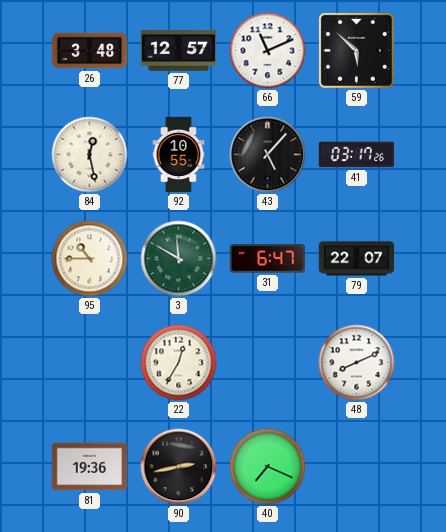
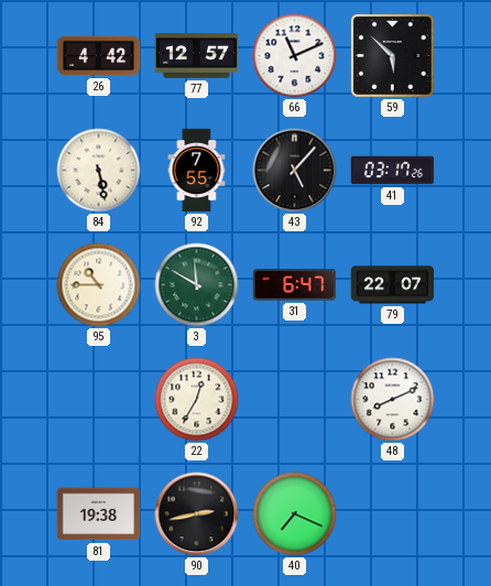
26: 3:48 -> 4:42
84: 12:28 -> 5:28
92: 10:55 -> 7:55
81: 19:36 -> 19:38
